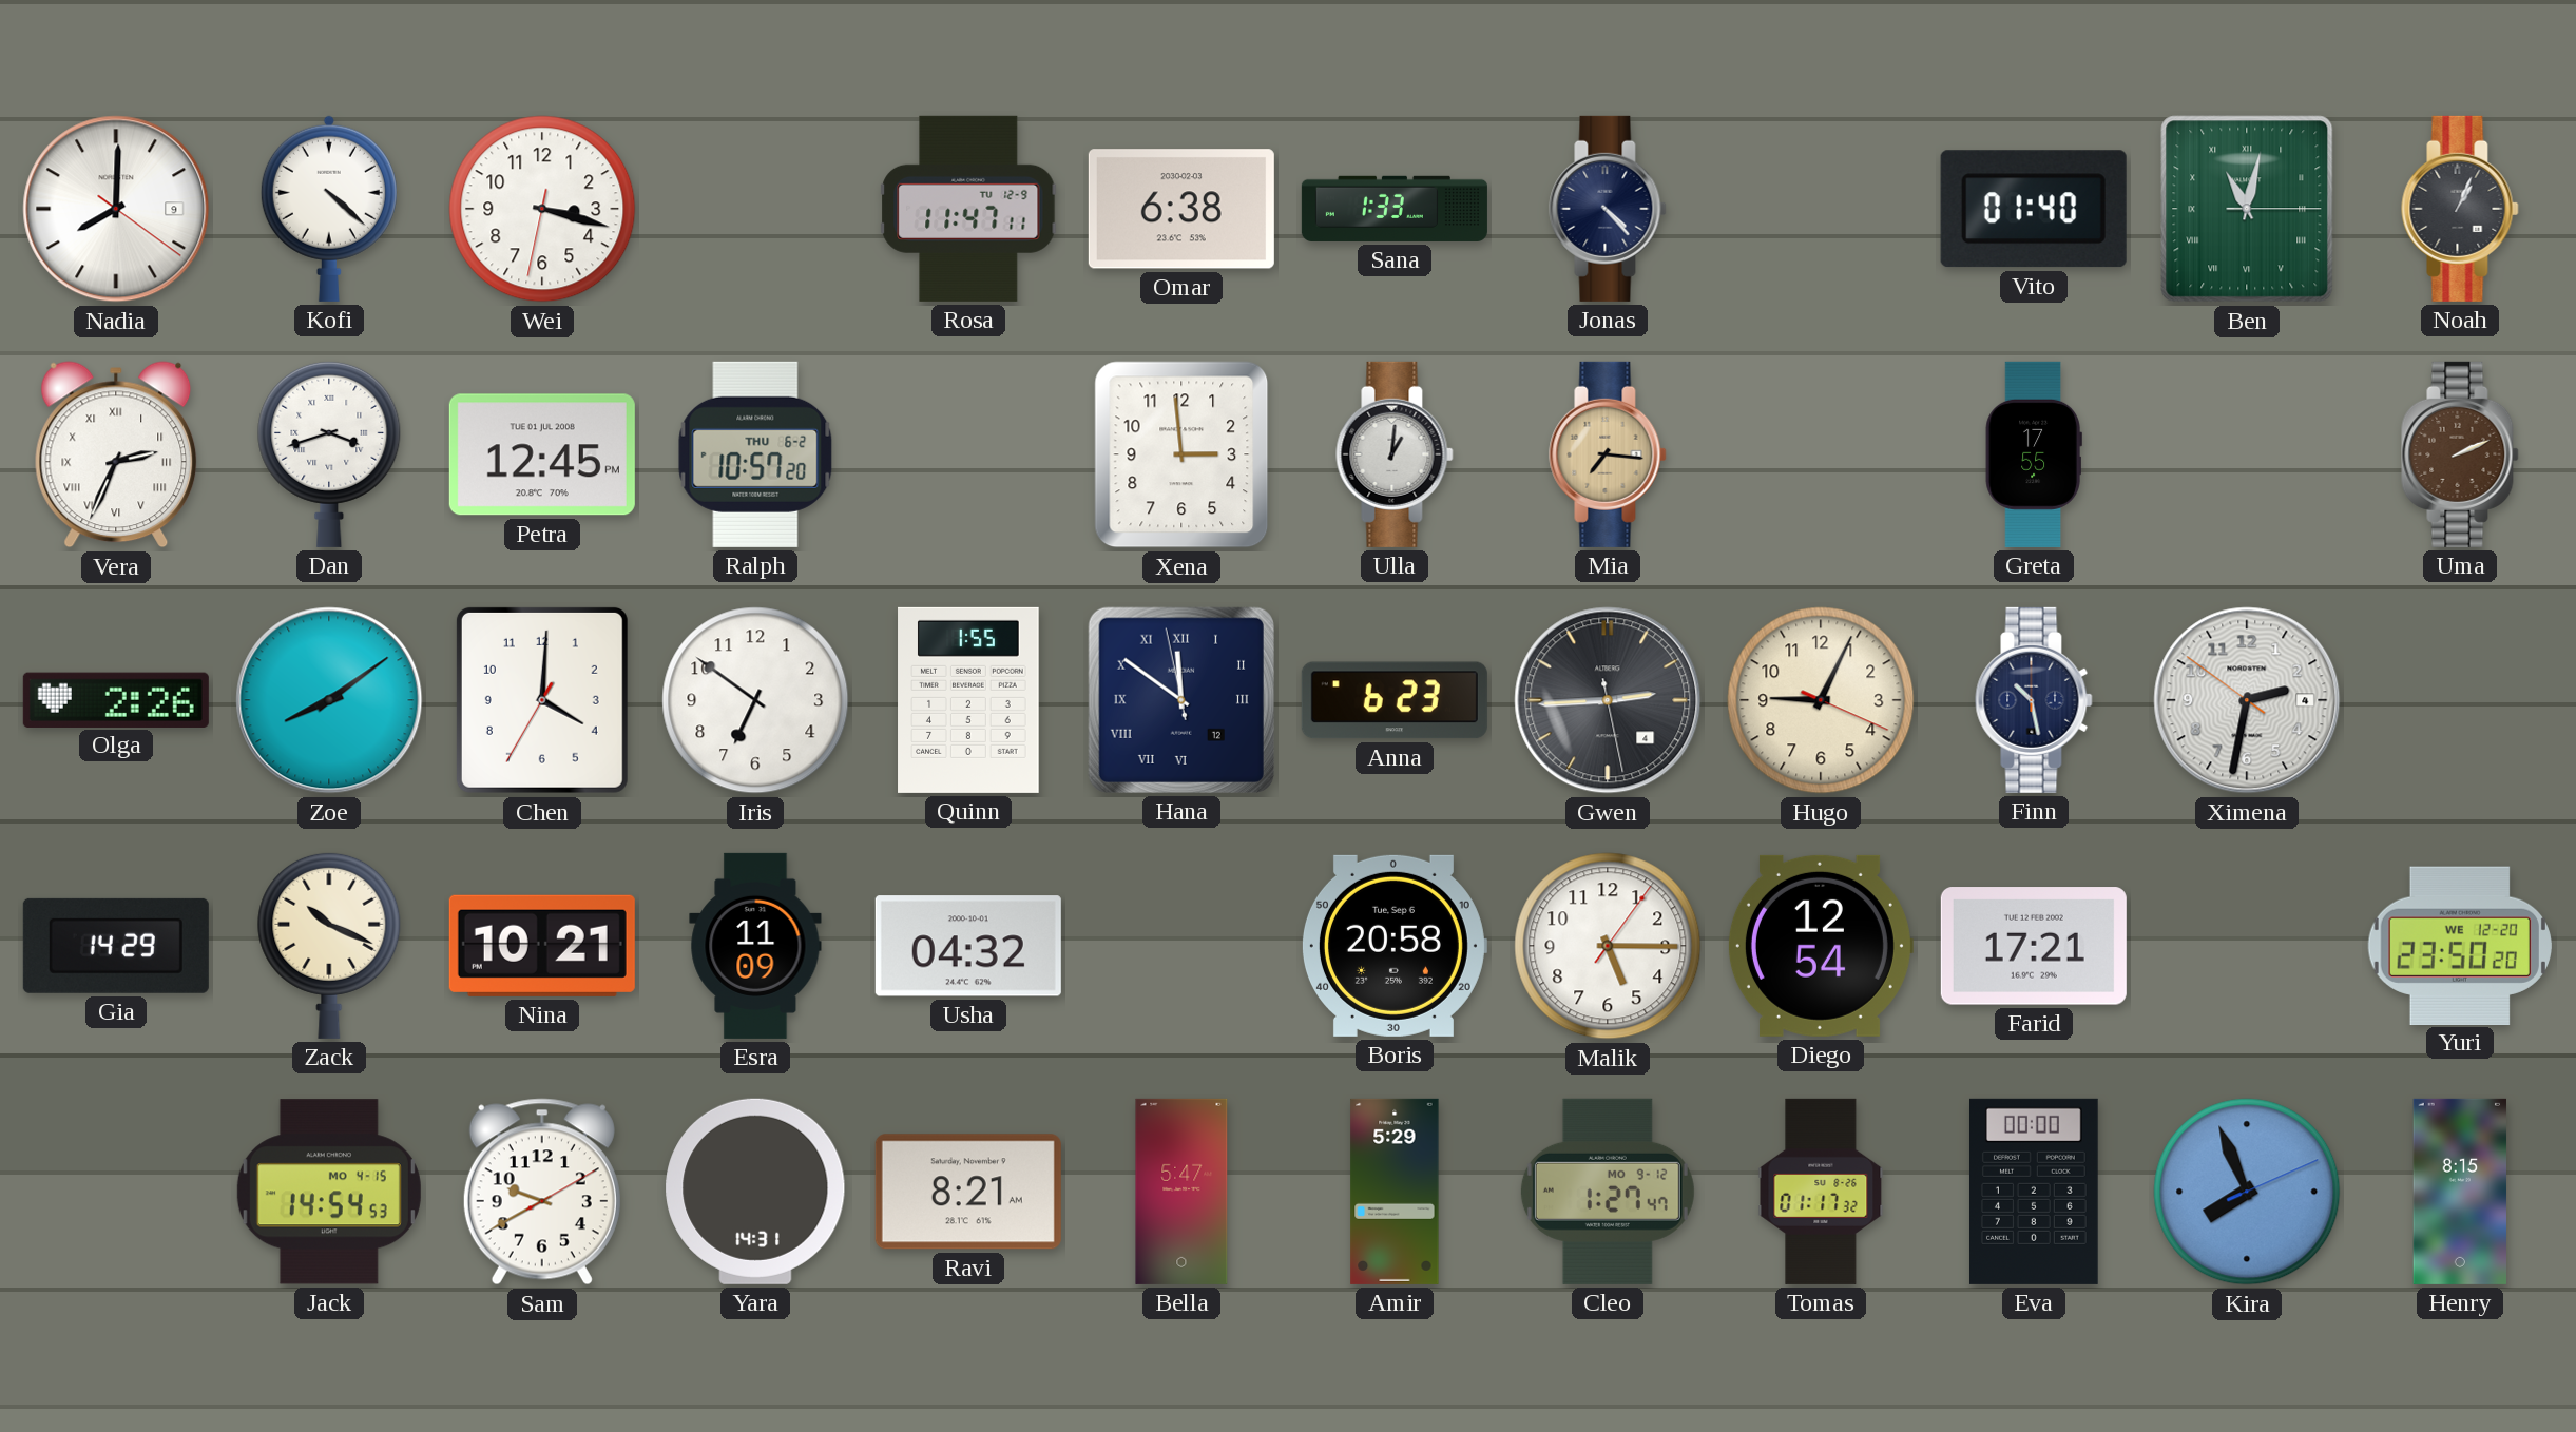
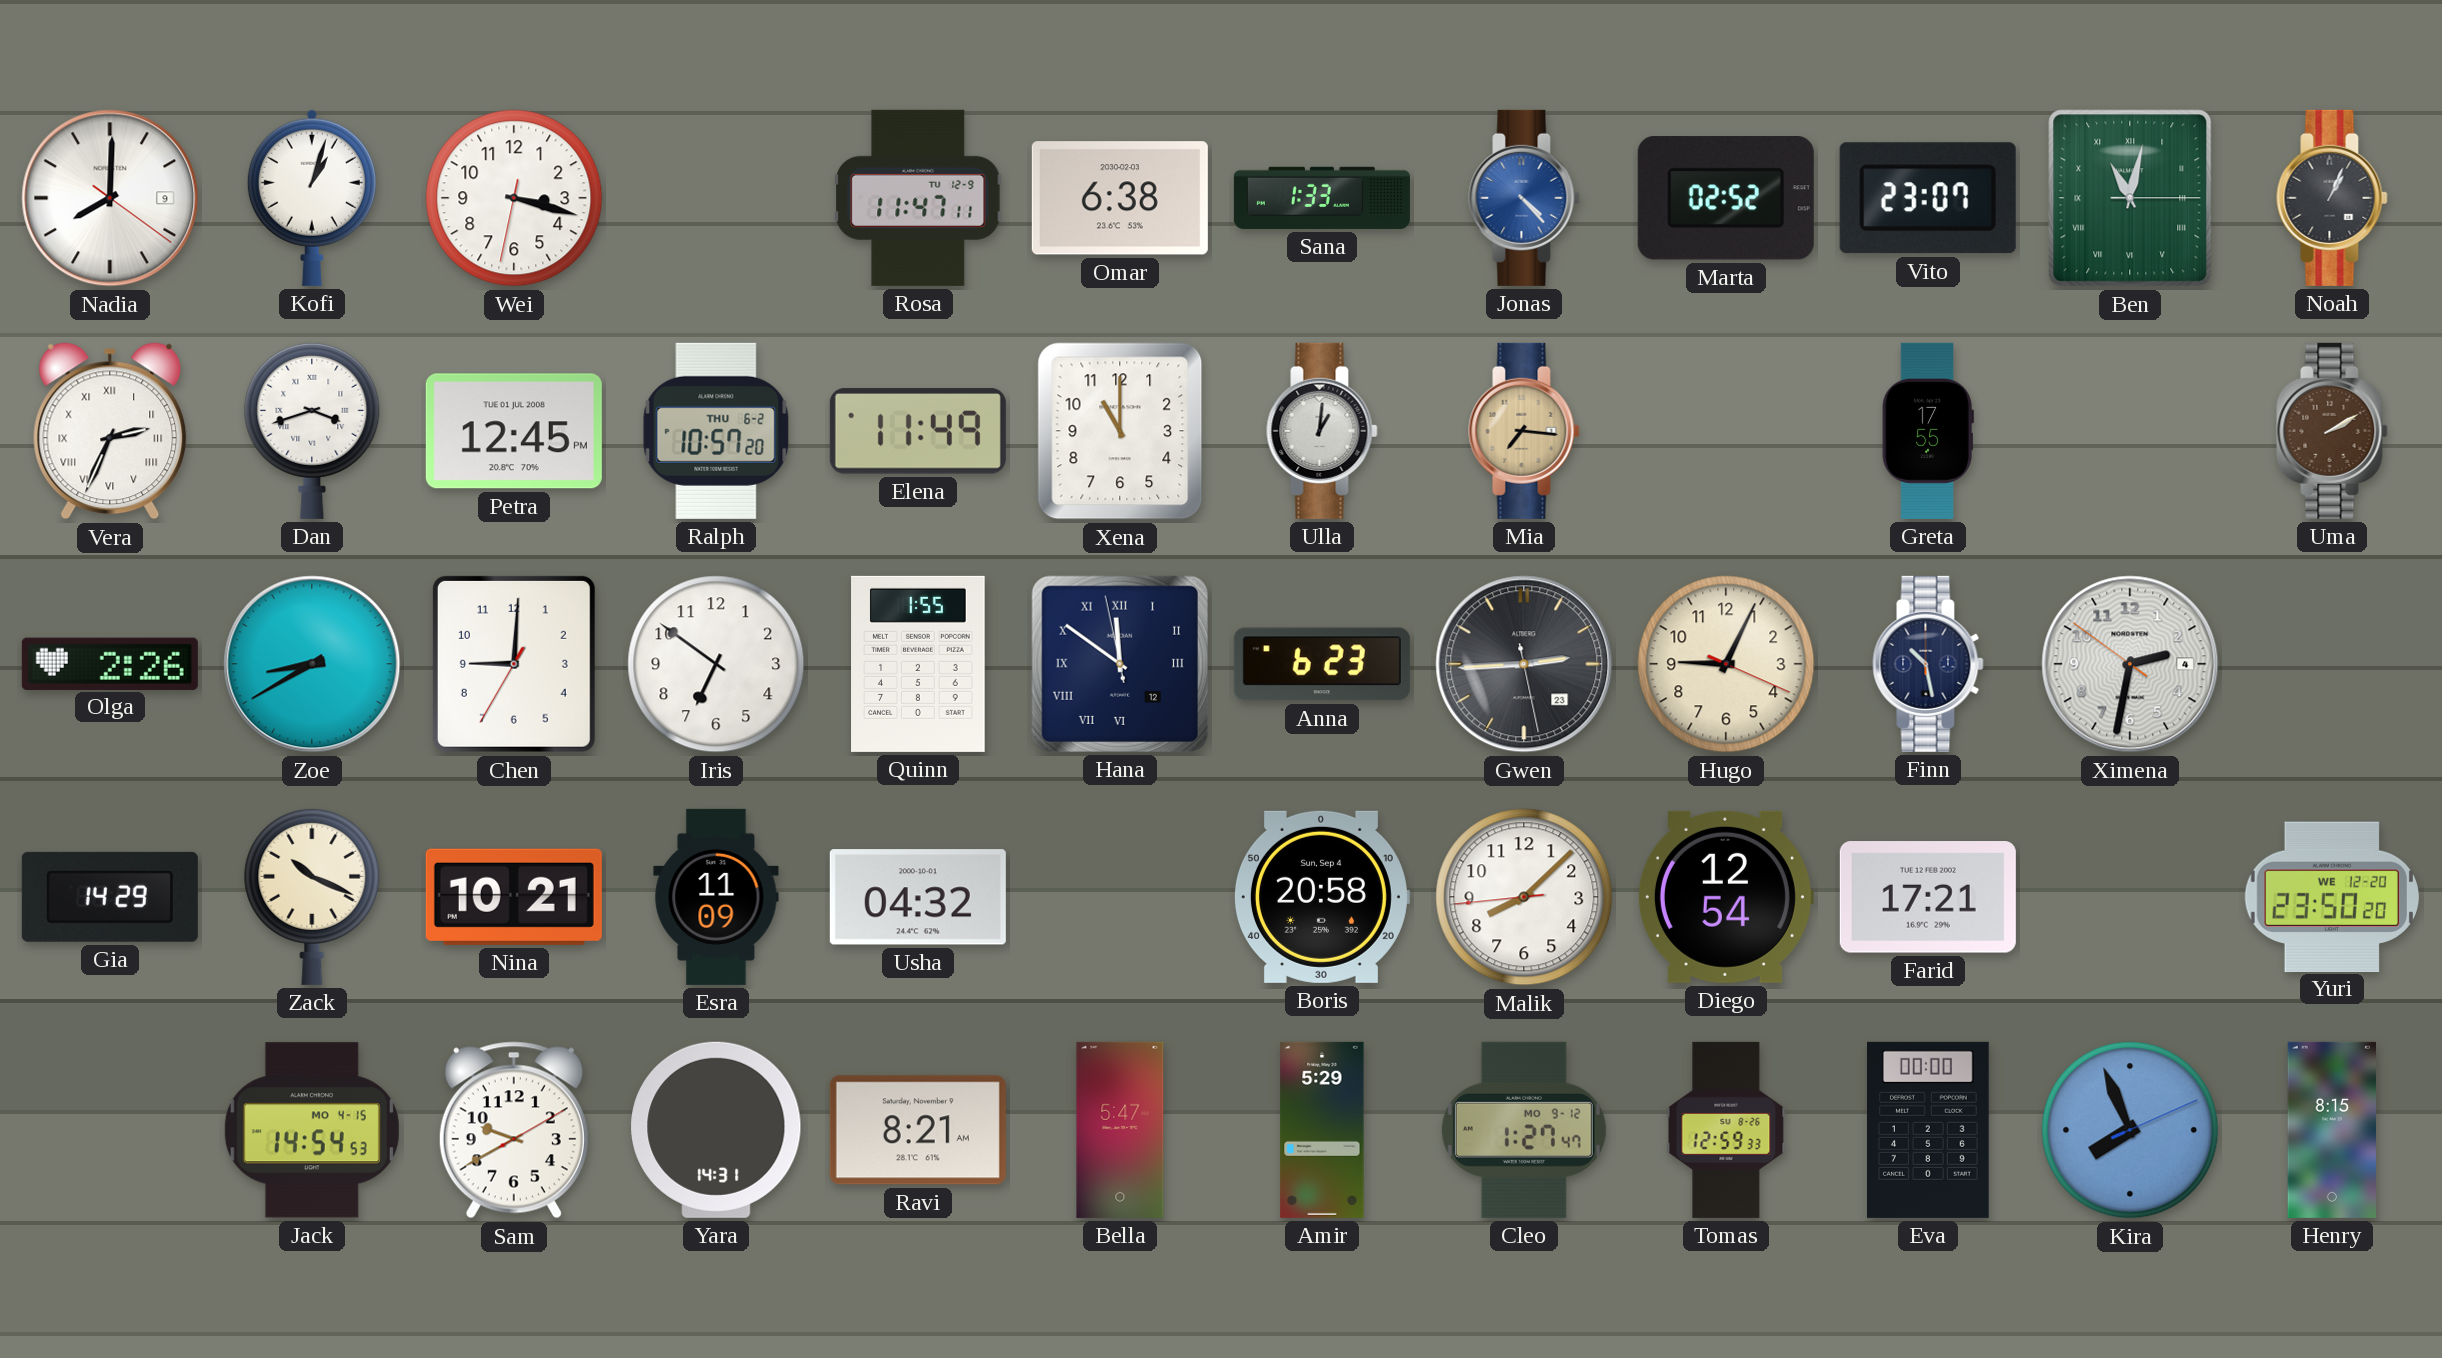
Kofi: 4:22 -> 1:03
Jonas dial: navy -> blue
Marta: none -> 02:52
Vito: 01:40 -> 23:07
Elena: none -> 11:49
Xena: 2:59 -> 11:00
Uma: 2:11 -> 2:10
Zoe: 8:09 -> 8:40
Chen: 4:00 -> 9:00
Gwen date: 4 -> 23
Boris date: Tue, Sep 6 -> Sun, Sep 4
Malik: 5:15 -> 8:07
Tomas: 01:17 -> 12:59
